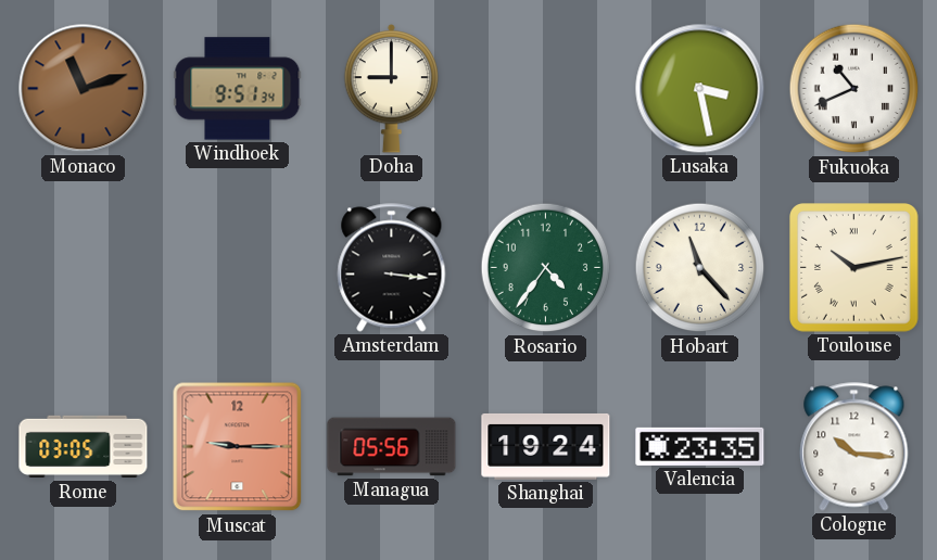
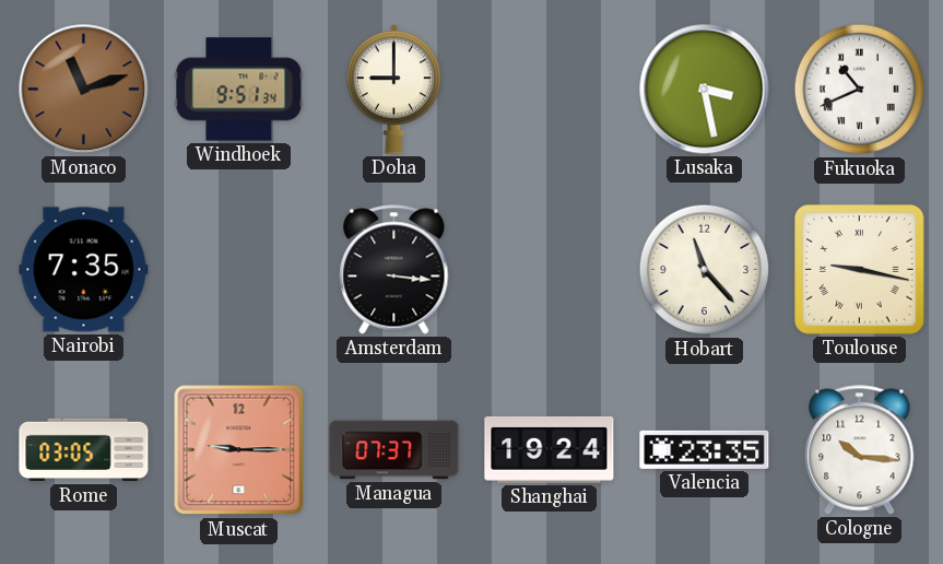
Nairobi: none -> 7:35
Rosario: 4:36 -> none
Toulouse: 10:13 -> 9:17
Managua: 05:56 -> 07:37
